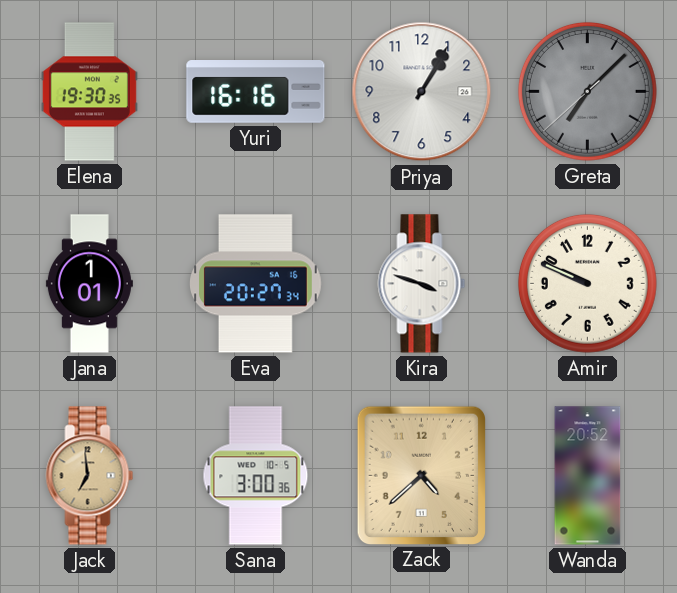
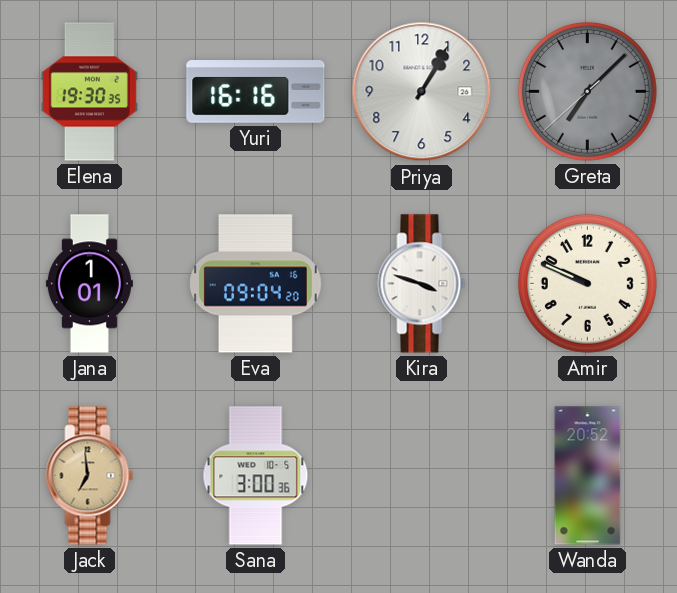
Eva: 20:27 -> 09:04
Zack: 4:38 -> none
